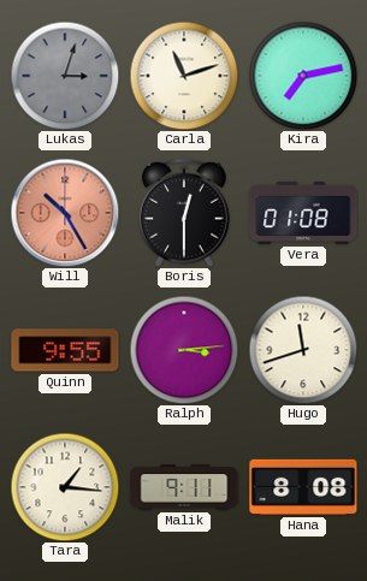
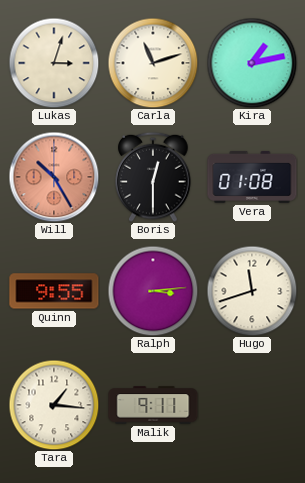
Lukas dial: grey -> cream
Kira: 7:13 -> 1:13
Hana: 8:08 -> none
